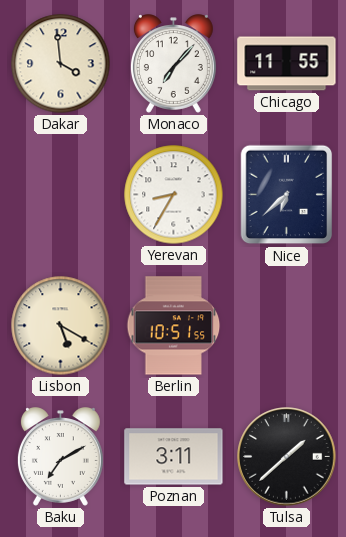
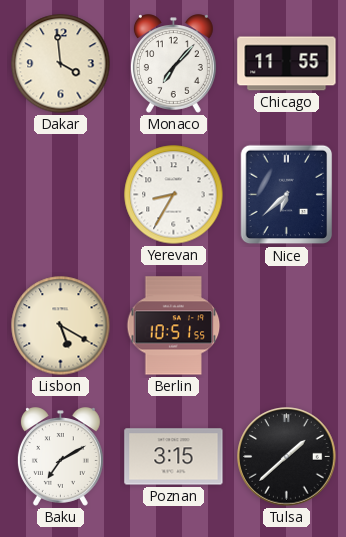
Poznan: 3:11 -> 3:15
